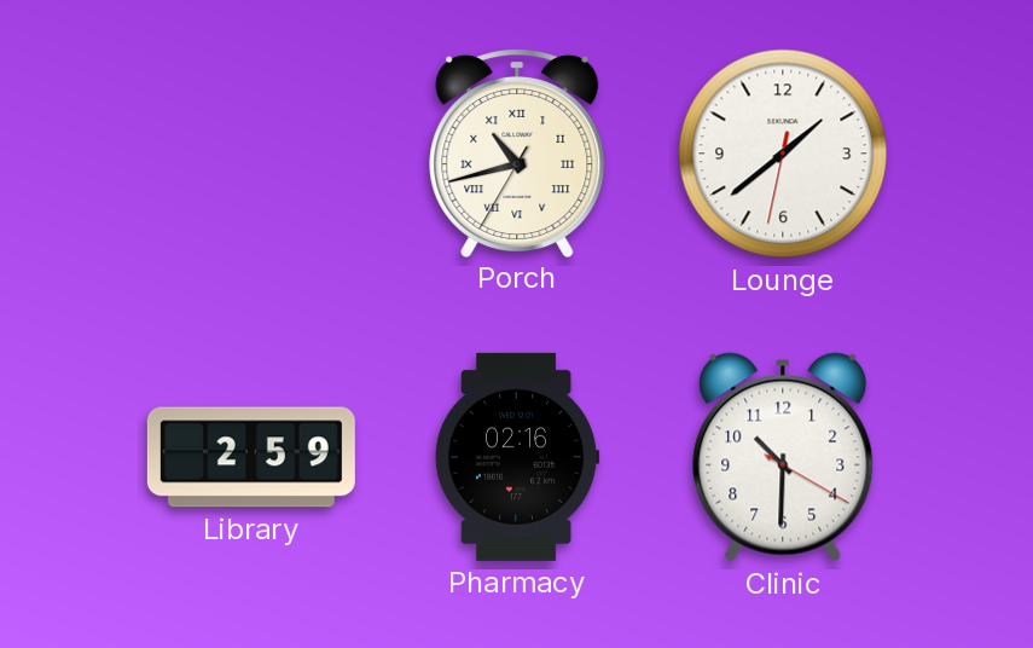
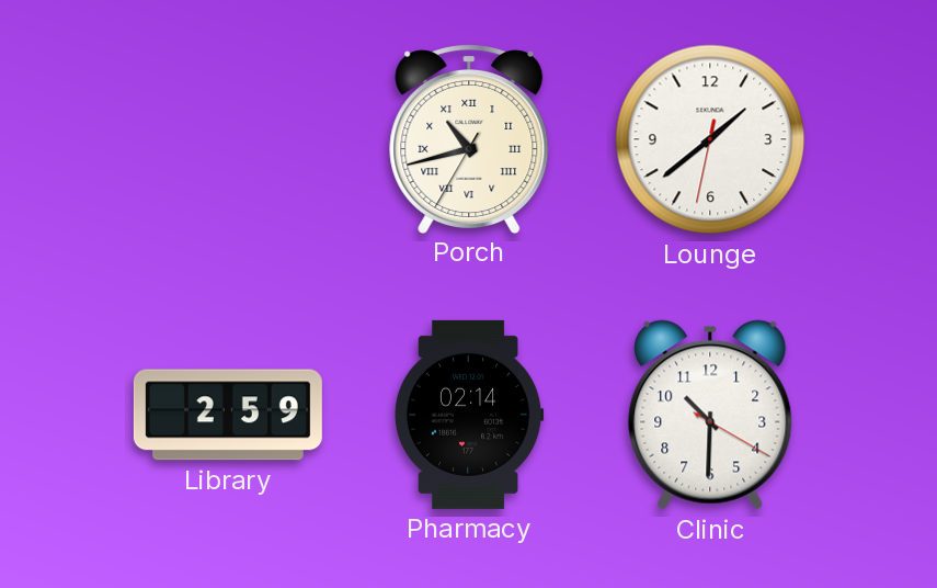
Pharmacy: 02:16 -> 02:14
